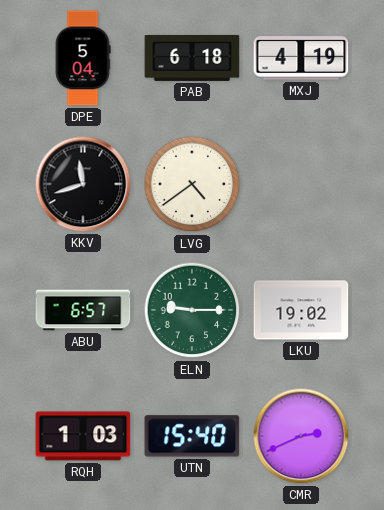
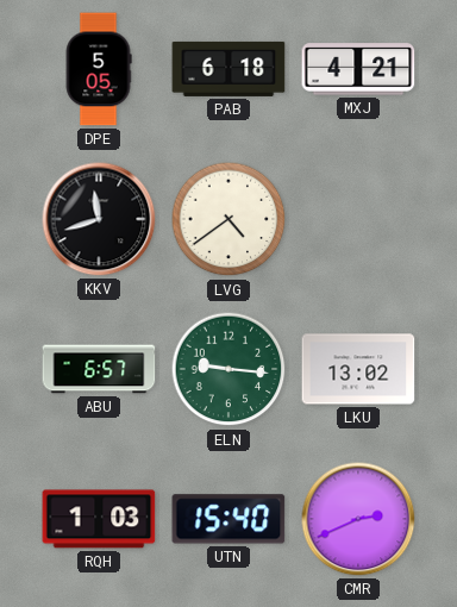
DPE: 5:04 -> 5:05
MXJ: 4:19 -> 4:21
ELN: 9:15 -> 9:16
LKU: 19:02 -> 13:02
